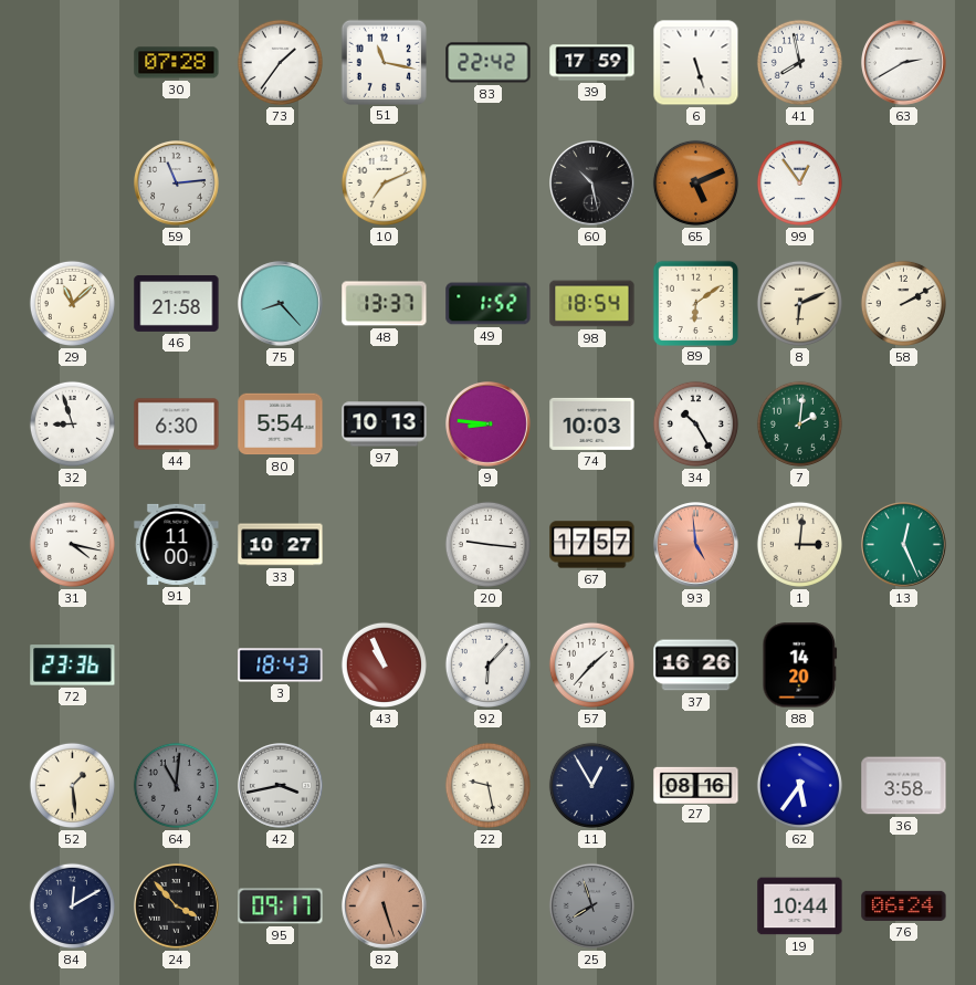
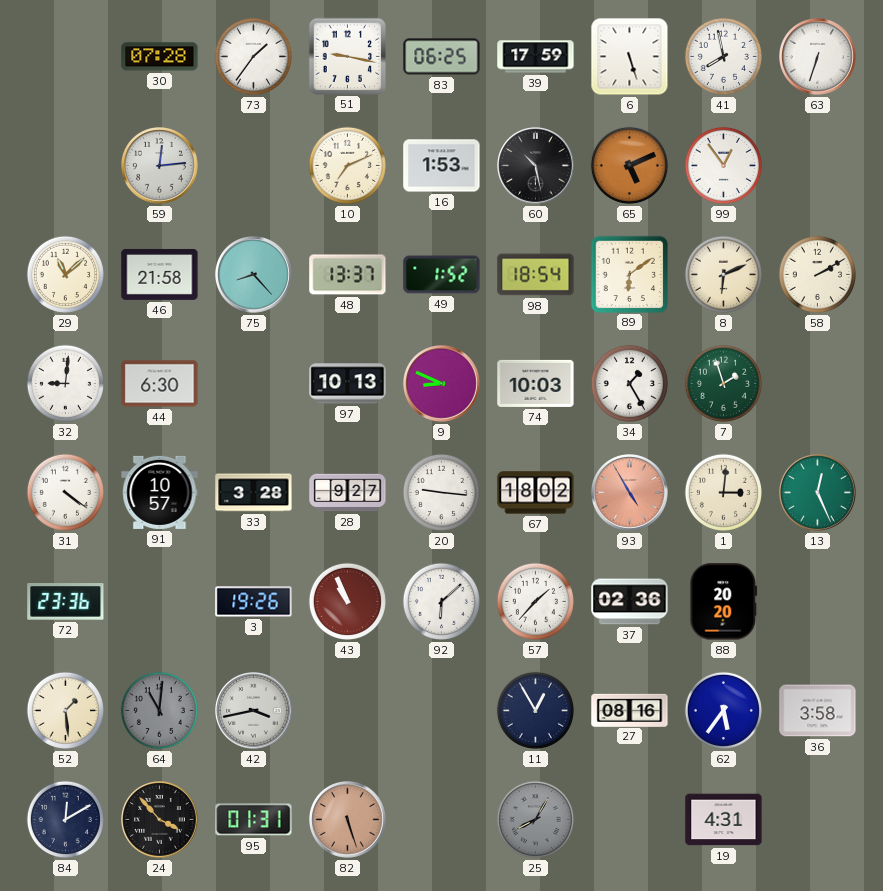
51: 11:17 -> 9:17
83: 22:42 -> 06:25
63: 2:40 -> 6:33
59: 11:14 -> 12:14
16: none -> 1:53
32: 8:57 -> 9:01
80: 5:54 -> none
9: 8:46 -> 8:49
34: 10:25 -> 1:25
7: 2:01 -> 1:57
31: 4:17 -> 4:21
91: 11:00 -> 10:57
33: 10:27 -> 3:28
28: none -> 9:27
67: 17:57 -> 18:02
93: 4:59 -> 4:55
3: 18:43 -> 19:26
92: 6:07 -> 6:08
37: 16:26 -> 02:36
88: 14:20 -> 20:20
22: 9:28 -> none
95: 09:17 -> 01:31
25: 7:57 -> 8:05
19: 10:44 -> 4:31
76: 06:24 -> none
